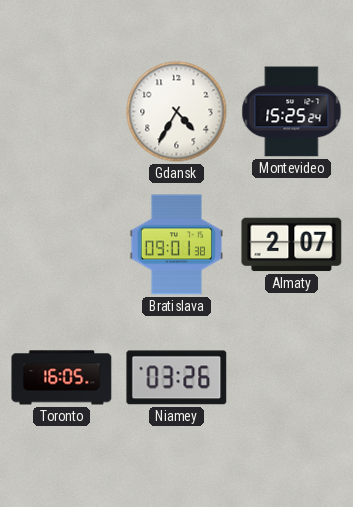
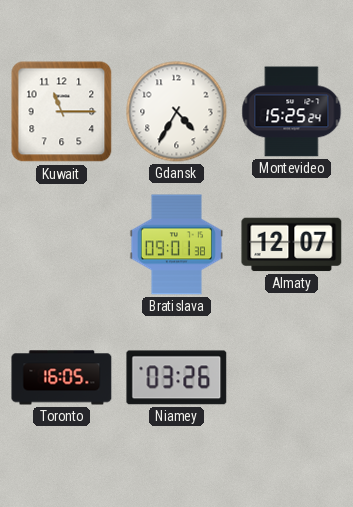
Kuwait: none -> 11:15
Almaty: 2:07 -> 12:07
